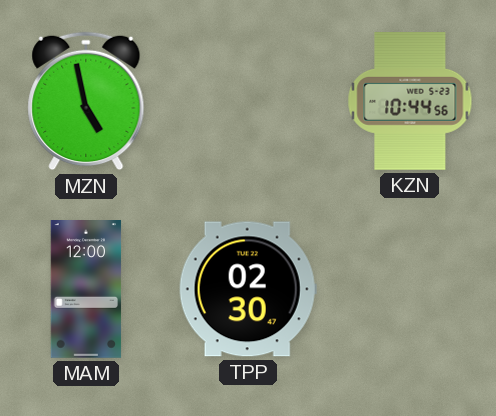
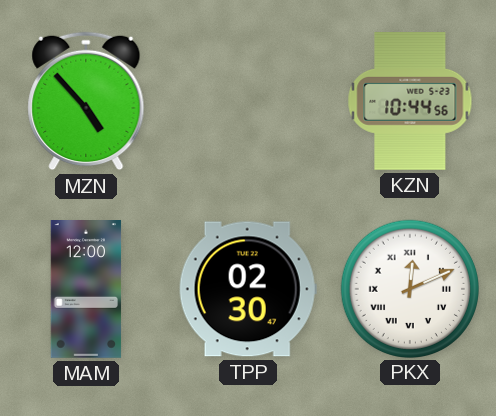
MZN: 4:58 -> 4:53
PKX: none -> 12:11
